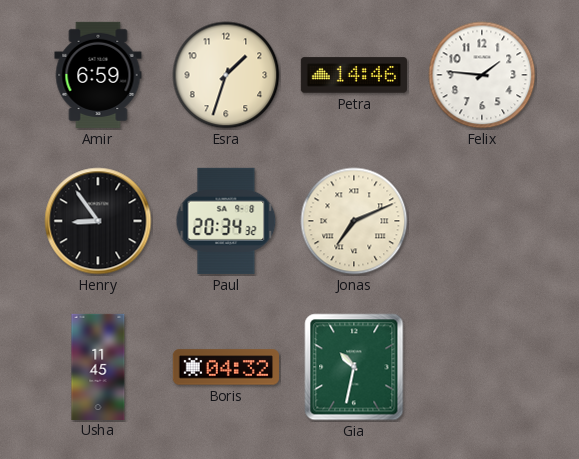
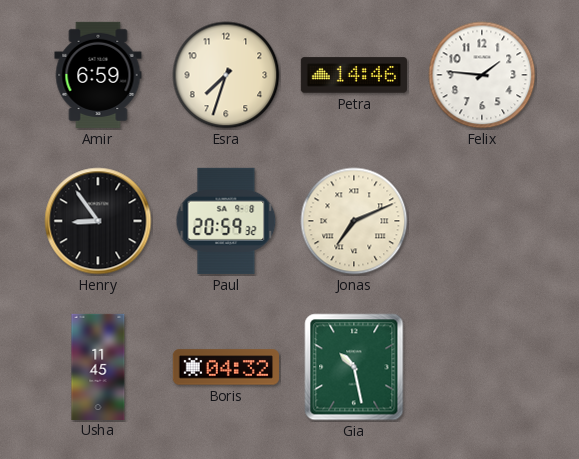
Esra: 1:33 -> 7:33
Paul: 20:34 -> 20:59
Gia: 10:32 -> 10:28
